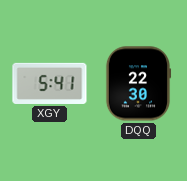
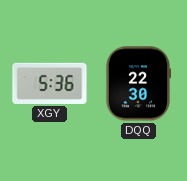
XGY: 5:41 -> 5:36
